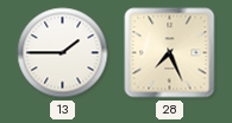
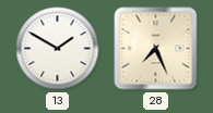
13: 1:45 -> 1:50
